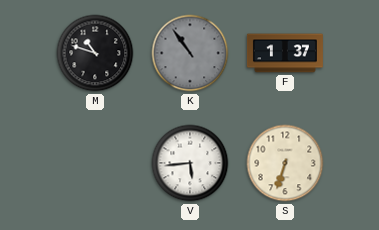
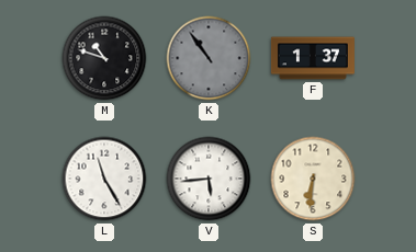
L: none -> 11:25
S: 6:33 -> 6:31
